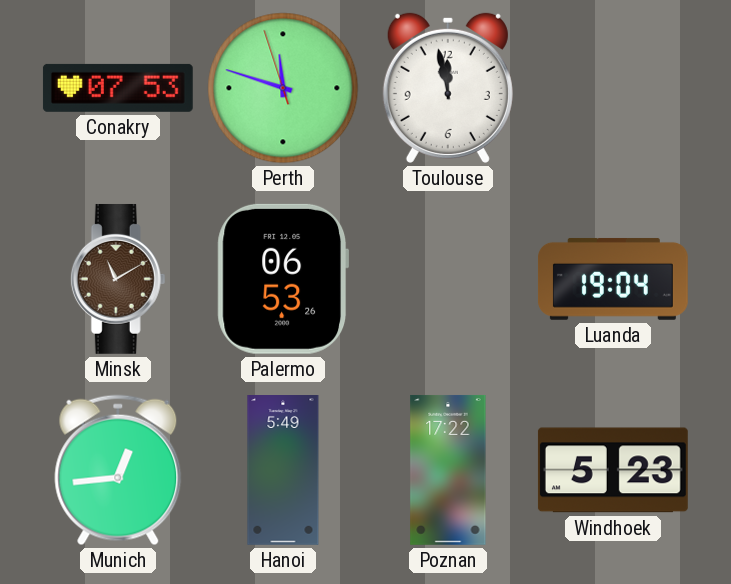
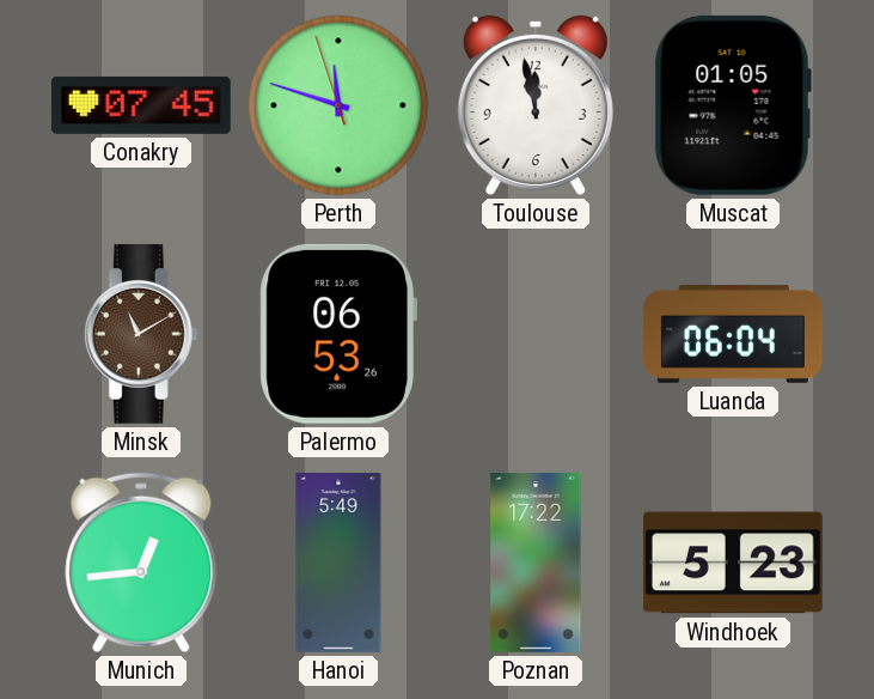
Conakry: 07:53 -> 07:45
Muscat: none -> 01:05
Luanda: 19:04 -> 06:04
